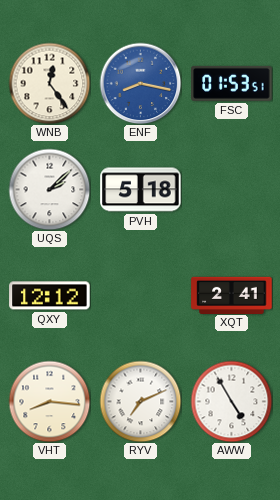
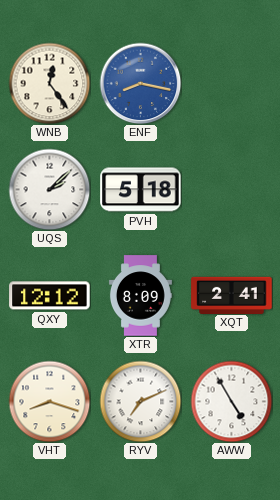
FSC: 01:53 -> none
XTR: none -> 8:09
VHT: 8:16 -> 8:18
